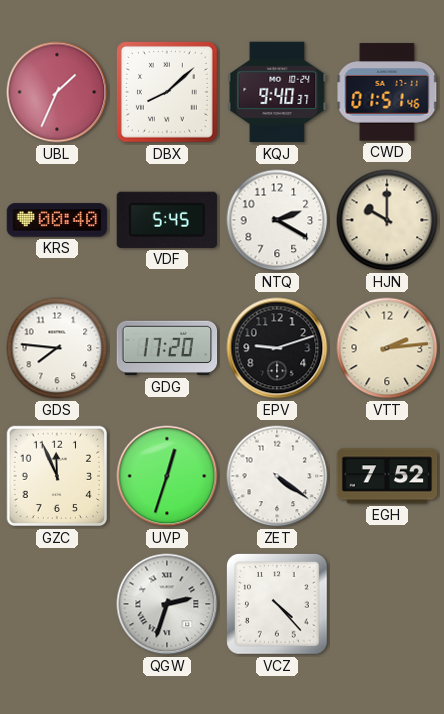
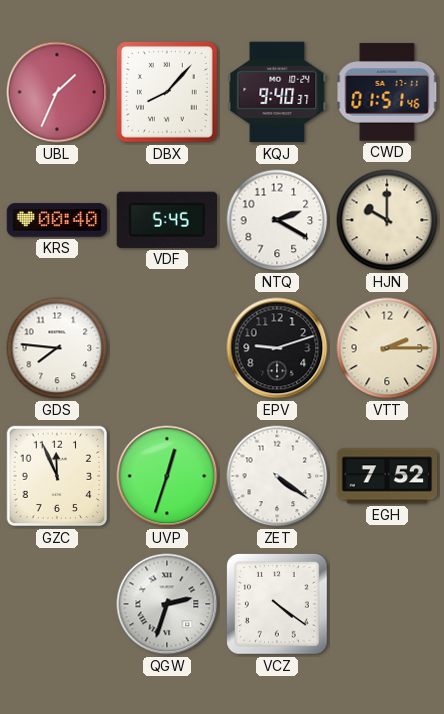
DBX: 8:08 -> 8:07
GDG: 17:20 -> none
VTT: 2:14 -> 2:15
VCZ: 4:23 -> 4:21
